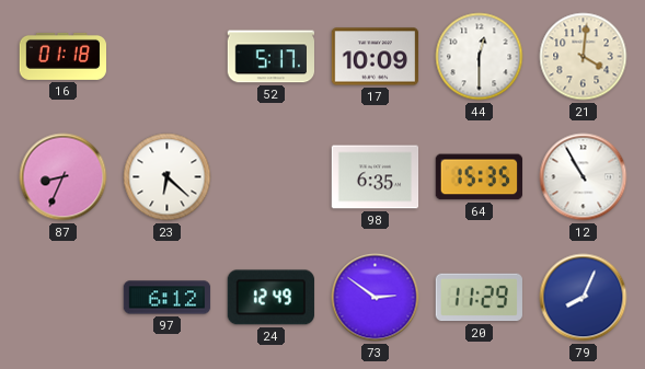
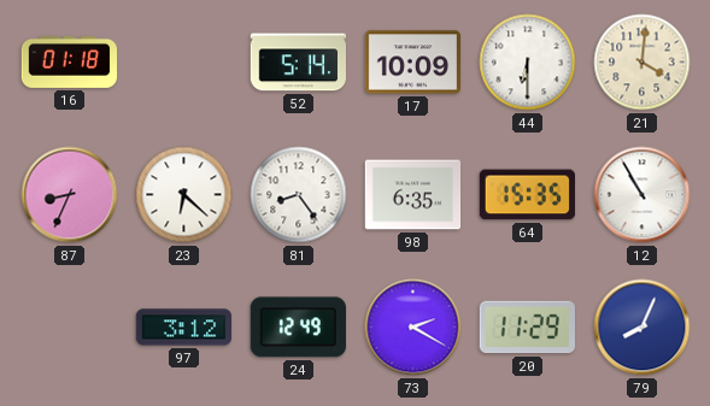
52: 5:17 -> 5:14
44: 12:30 -> 6:30
81: none -> 8:24
97: 6:12 -> 3:12
73: 2:51 -> 2:20
